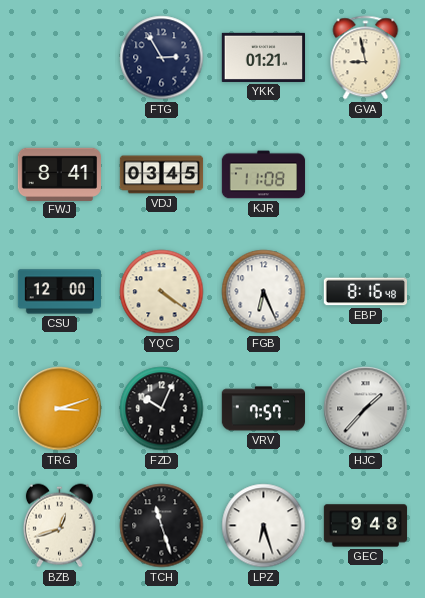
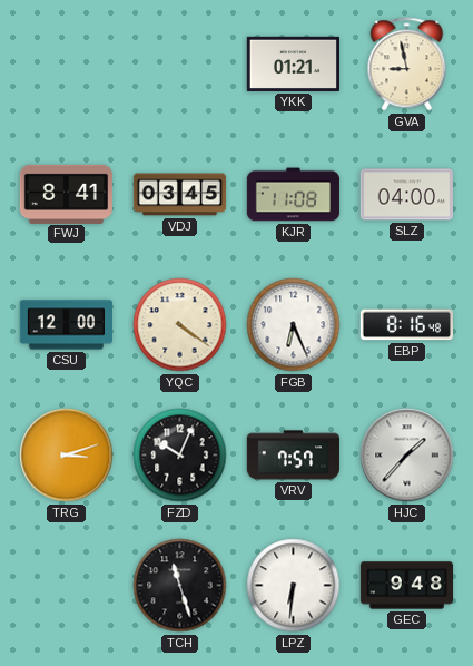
FTG: 2:55 -> none
SLZ: none -> 04:00
BZB: 12:42 -> none
LPZ: 6:27 -> 6:31
